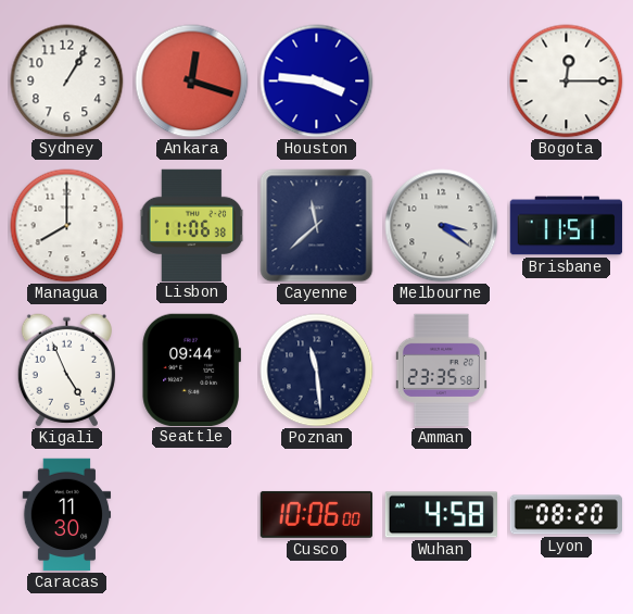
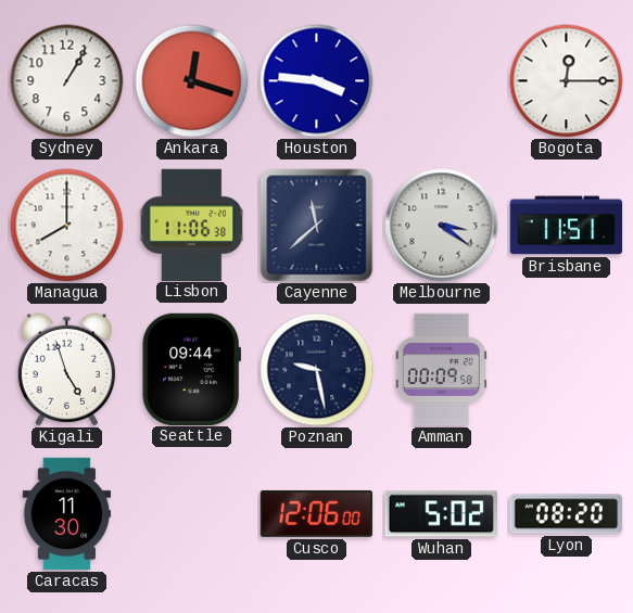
Kigali: 4:56 -> 4:57
Poznan: 11:29 -> 9:28
Amman: 23:35 -> 00:09
Cusco: 10:06 -> 12:06
Wuhan: 4:58 -> 5:02
